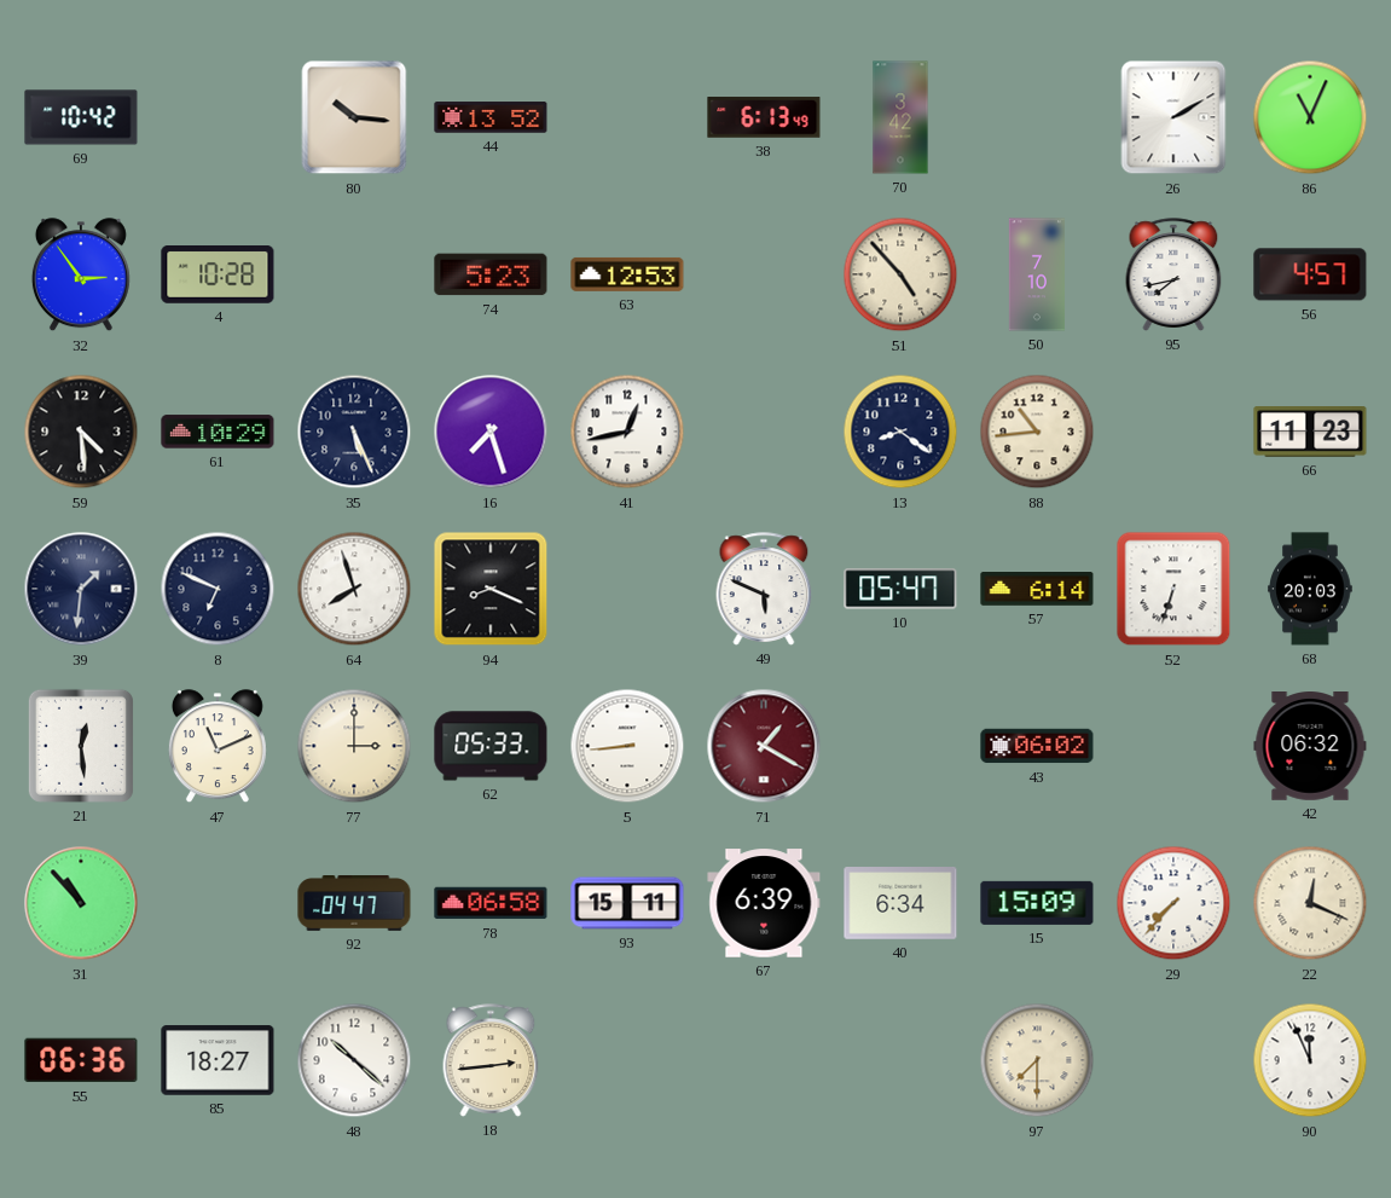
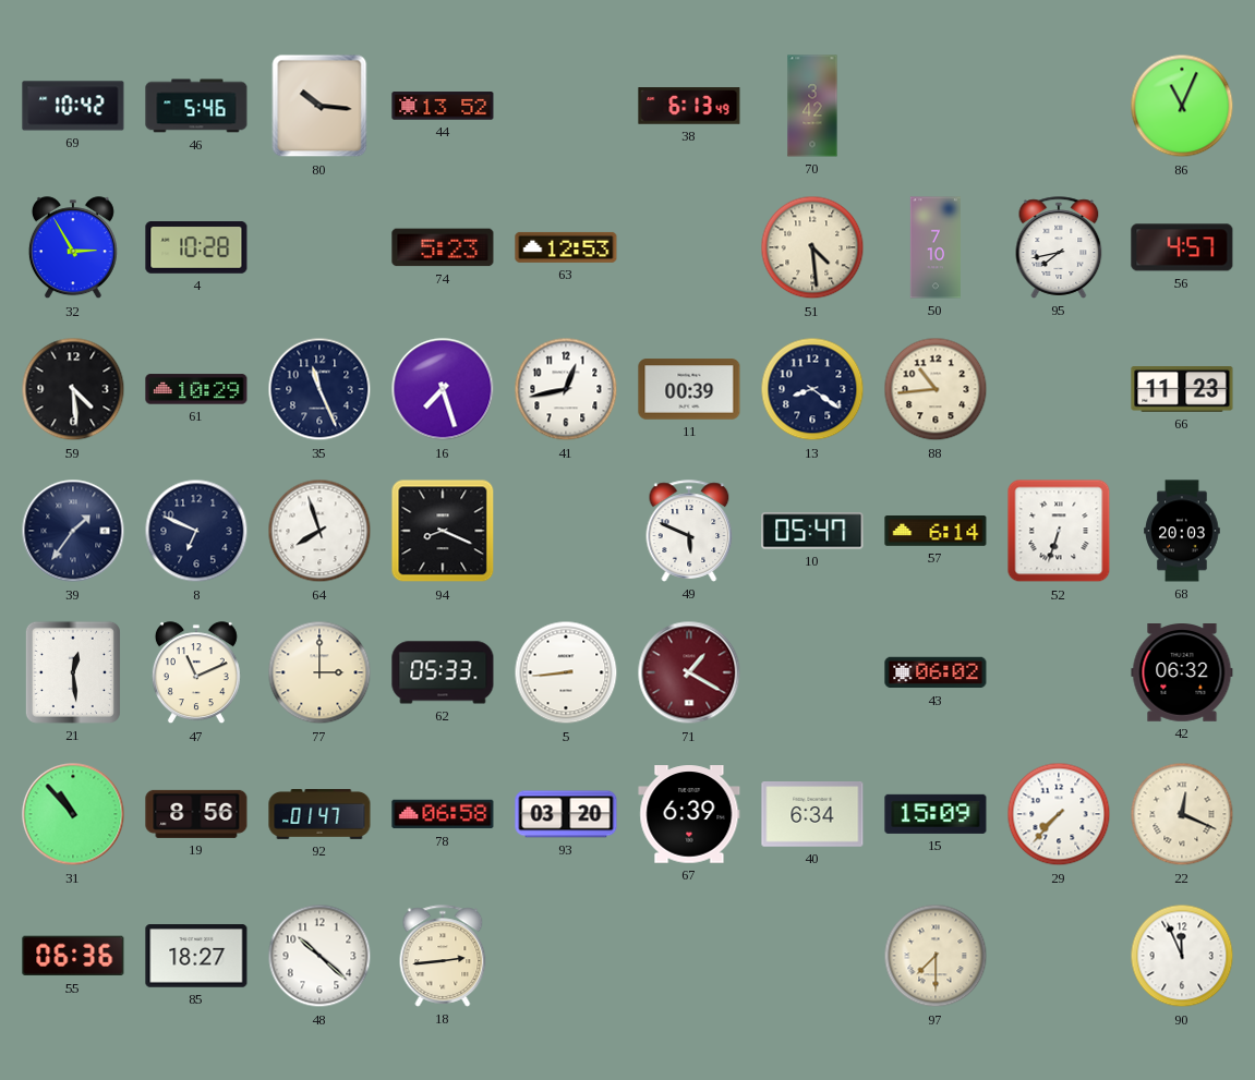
46: none -> 5:46
26: 2:10 -> none
32: 2:54 -> 2:55
51: 4:53 -> 4:29
35: 5:26 -> 11:26
11: none -> 00:39
39: 1:31 -> 1:36
19: none -> 8:56
92: 04:47 -> 01:47
93: 15:11 -> 03:20
